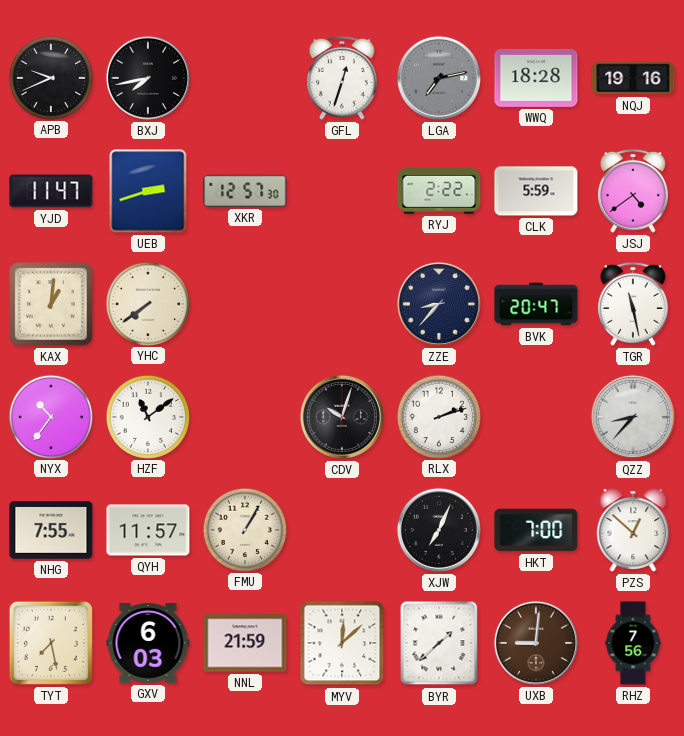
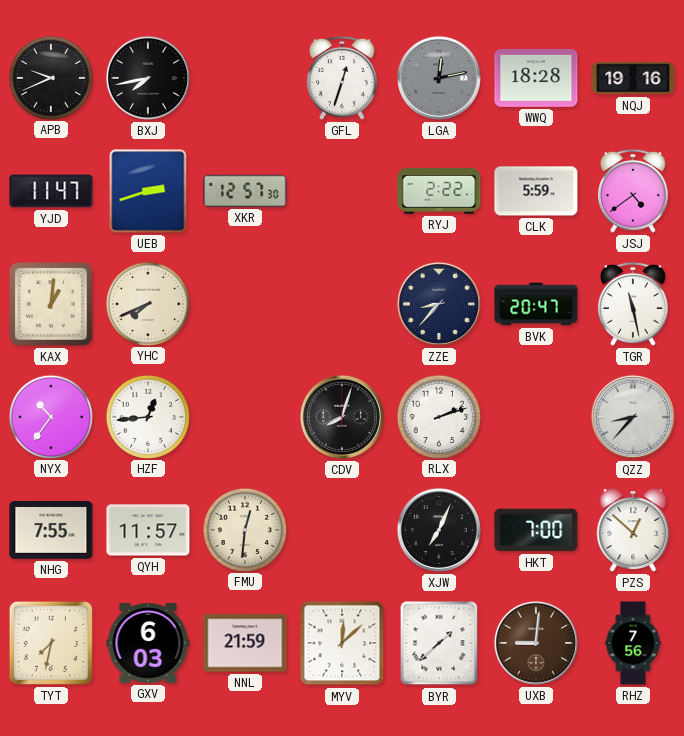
LGA: 7:13 -> 12:13
YHC: 7:39 -> 7:41
HZF: 11:09 -> 12:44
CDV: 10:03 -> 8:03
FMU: 1:05 -> 12:31
TYT: 7:28 -> 7:32
